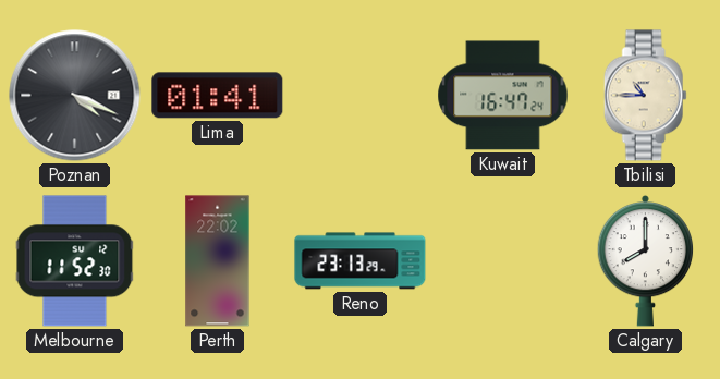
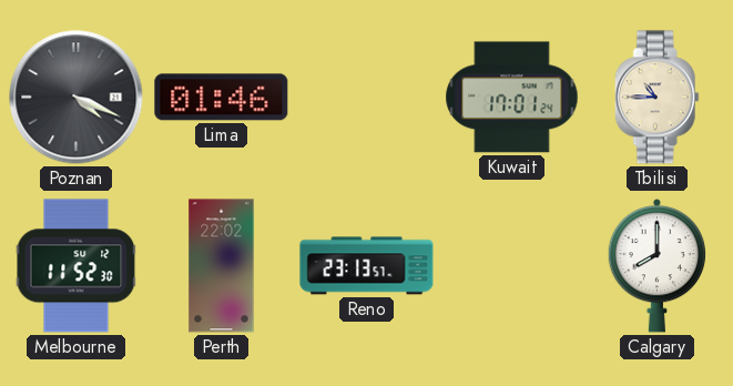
Lima: 01:41 -> 01:46
Kuwait: 16:47 -> 17:01
Reno: 23:13:29 -> 23:13:57
